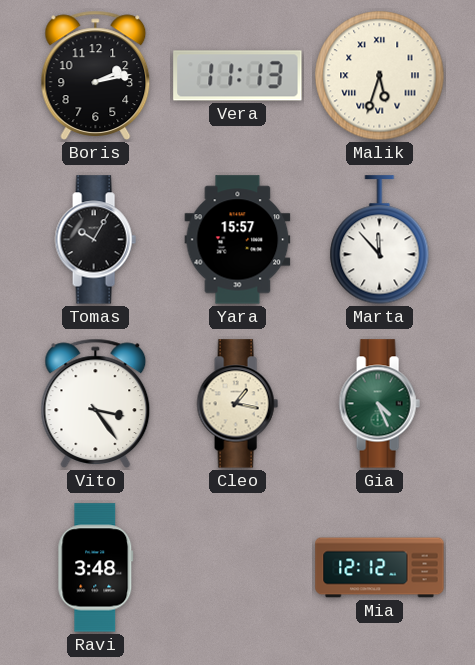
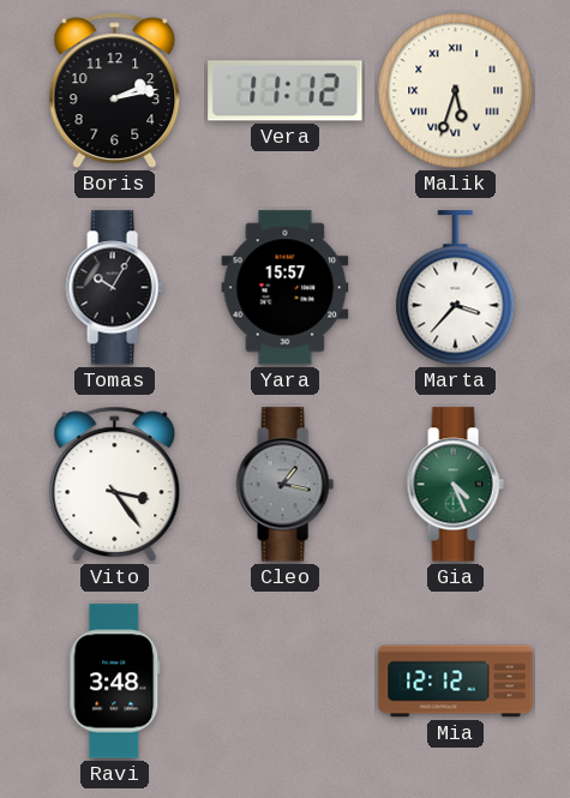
Vera: 11:13 -> 11:12
Marta: 11:53 -> 3:37
Cleo dial: cream -> grey
